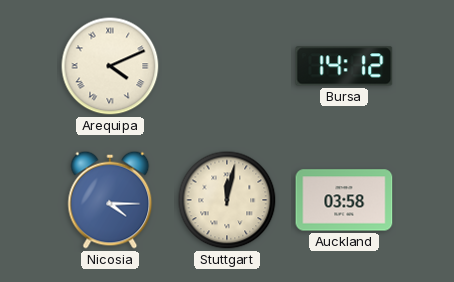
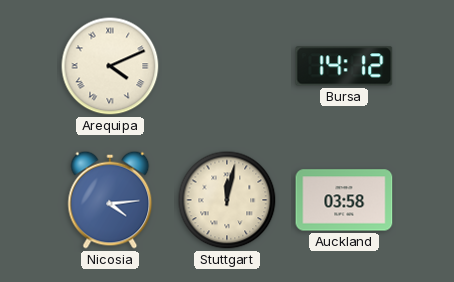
Nicosia: 4:15 -> 4:14
